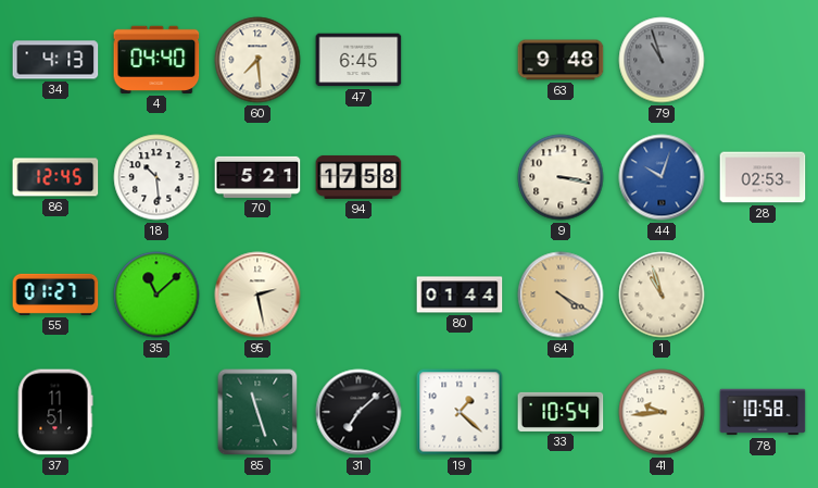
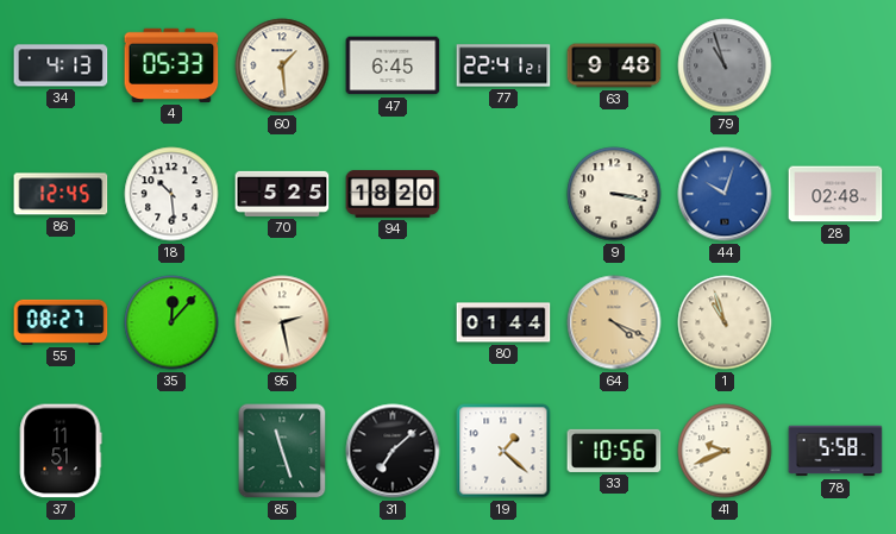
4: 04:40 -> 05:33
60: 7:29 -> 1:29
77: none -> 22:41
70: 5:21 -> 5:25
94: 17:58 -> 18:20
28: 02:53 -> 02:48
55: 01:27 -> 08:27
35: 11:08 -> 12:07
64: 4:20 -> 4:19
33: 10:54 -> 10:56
41: 9:44 -> 9:41
78: 10:58 -> 5:58
